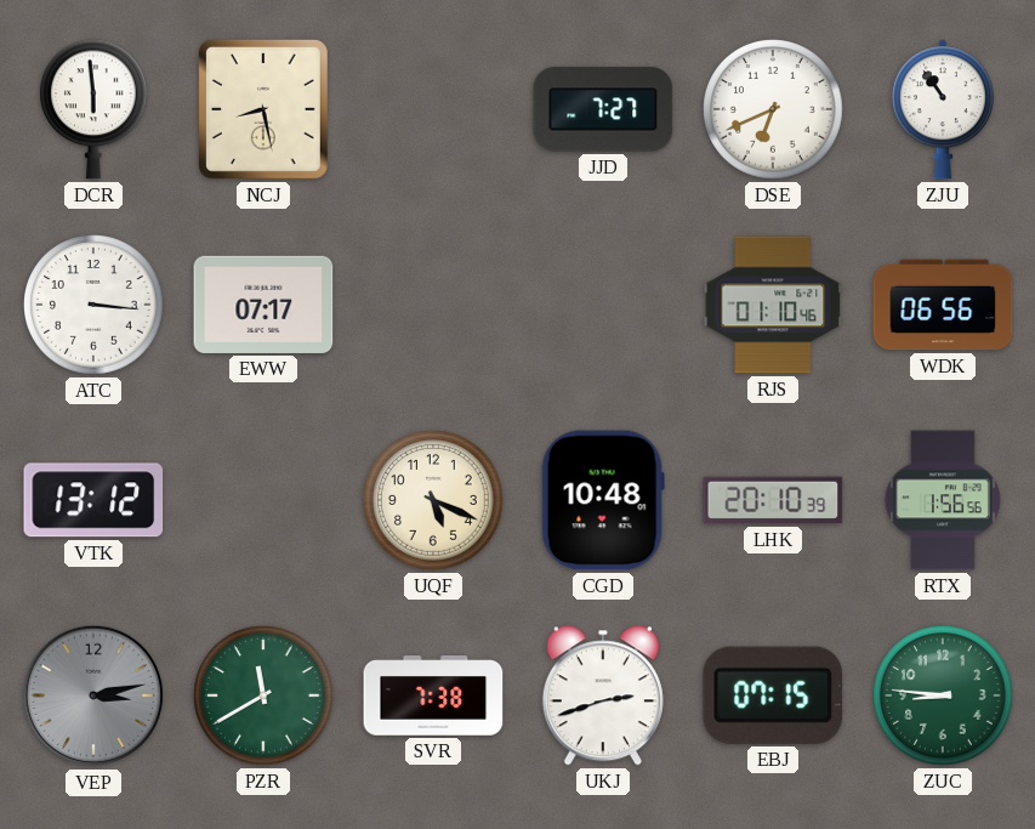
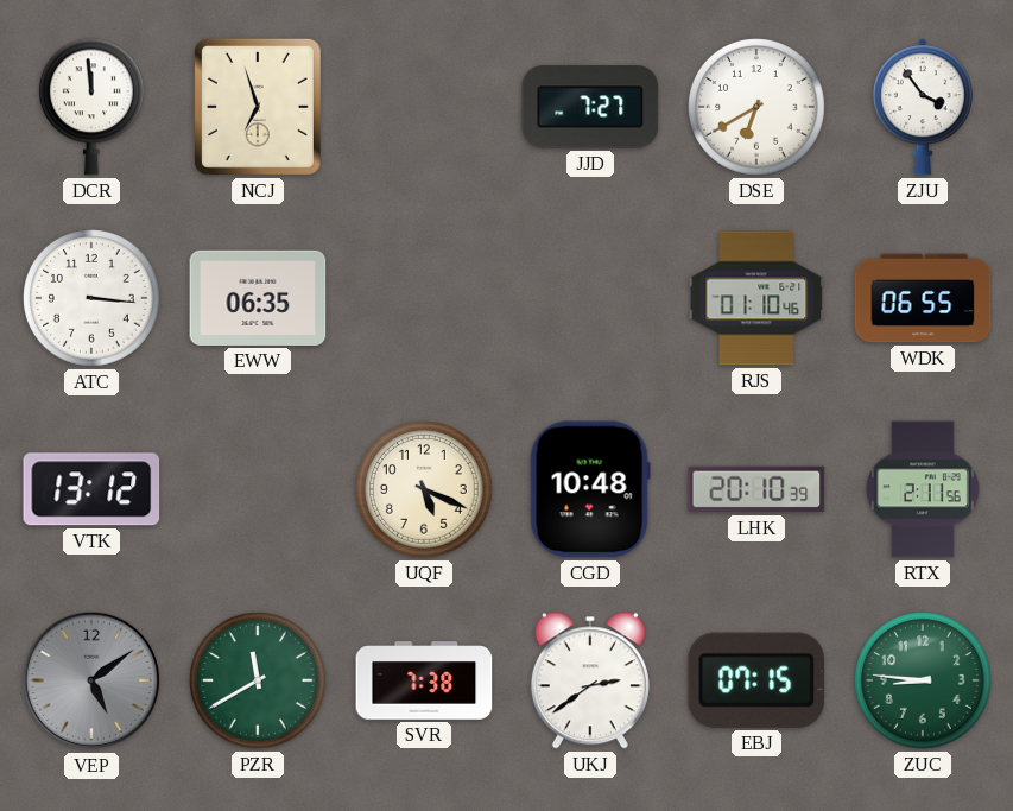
DCR: 5:59 -> 11:59
NCJ: 8:28 -> 6:57
DSE: 6:41 -> 6:40
ZJU: 10:54 -> 3:54
EWW: 07:17 -> 06:35
WDK: 06:56 -> 06:55
RTX: 1:56 -> 2:11
VEP: 3:13 -> 5:09
UKJ: 2:42 -> 2:39
